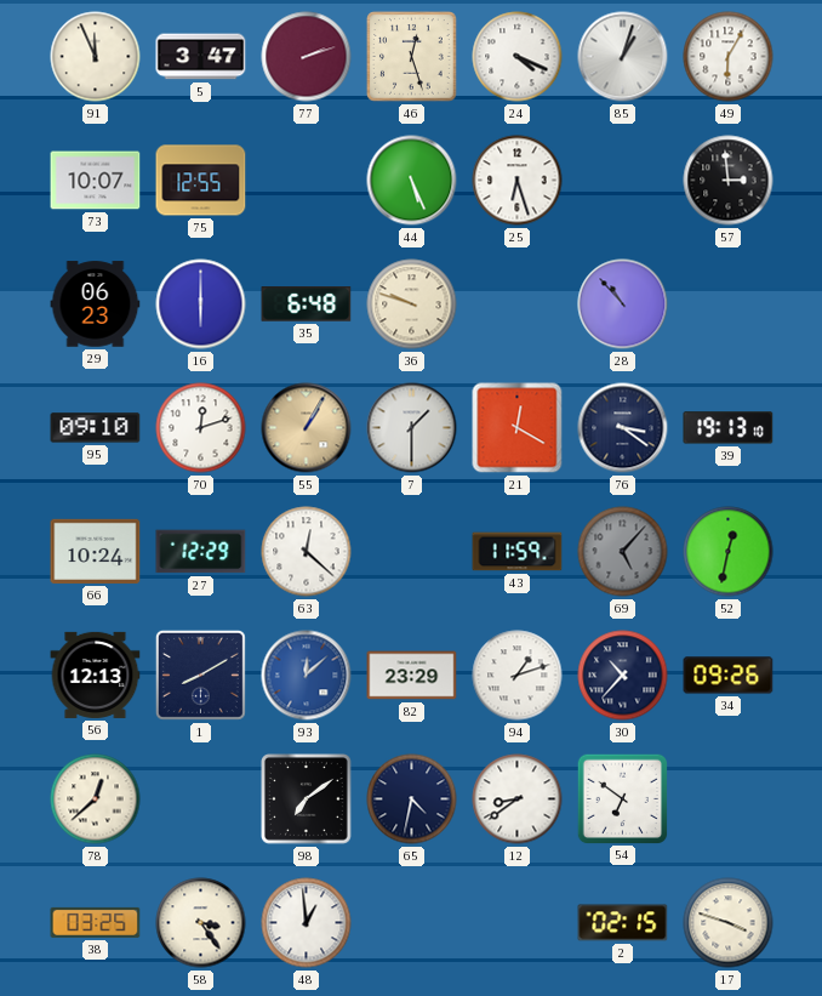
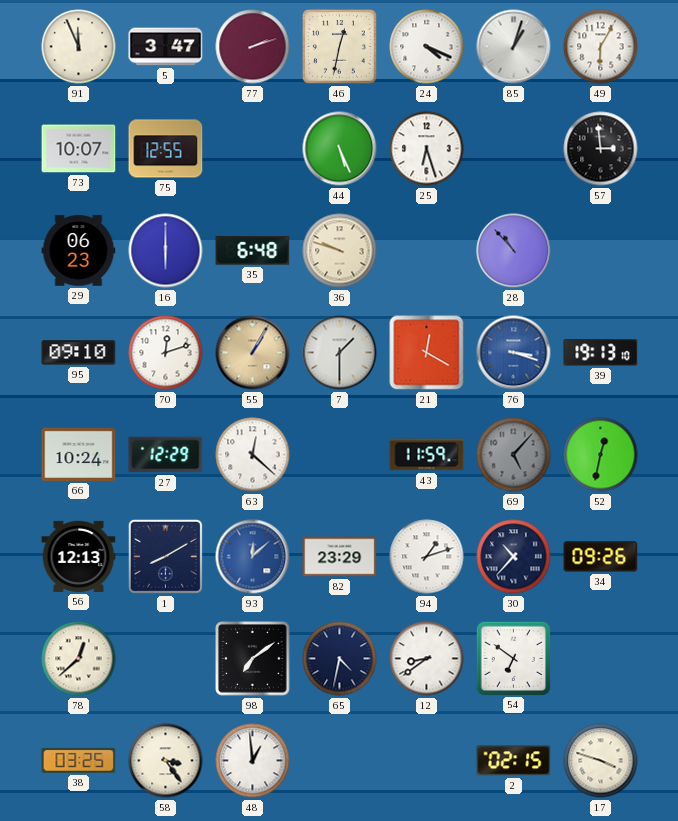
46: 12:27 -> 12:32
76: 3:21 -> 3:18
76 dial: navy -> blue
